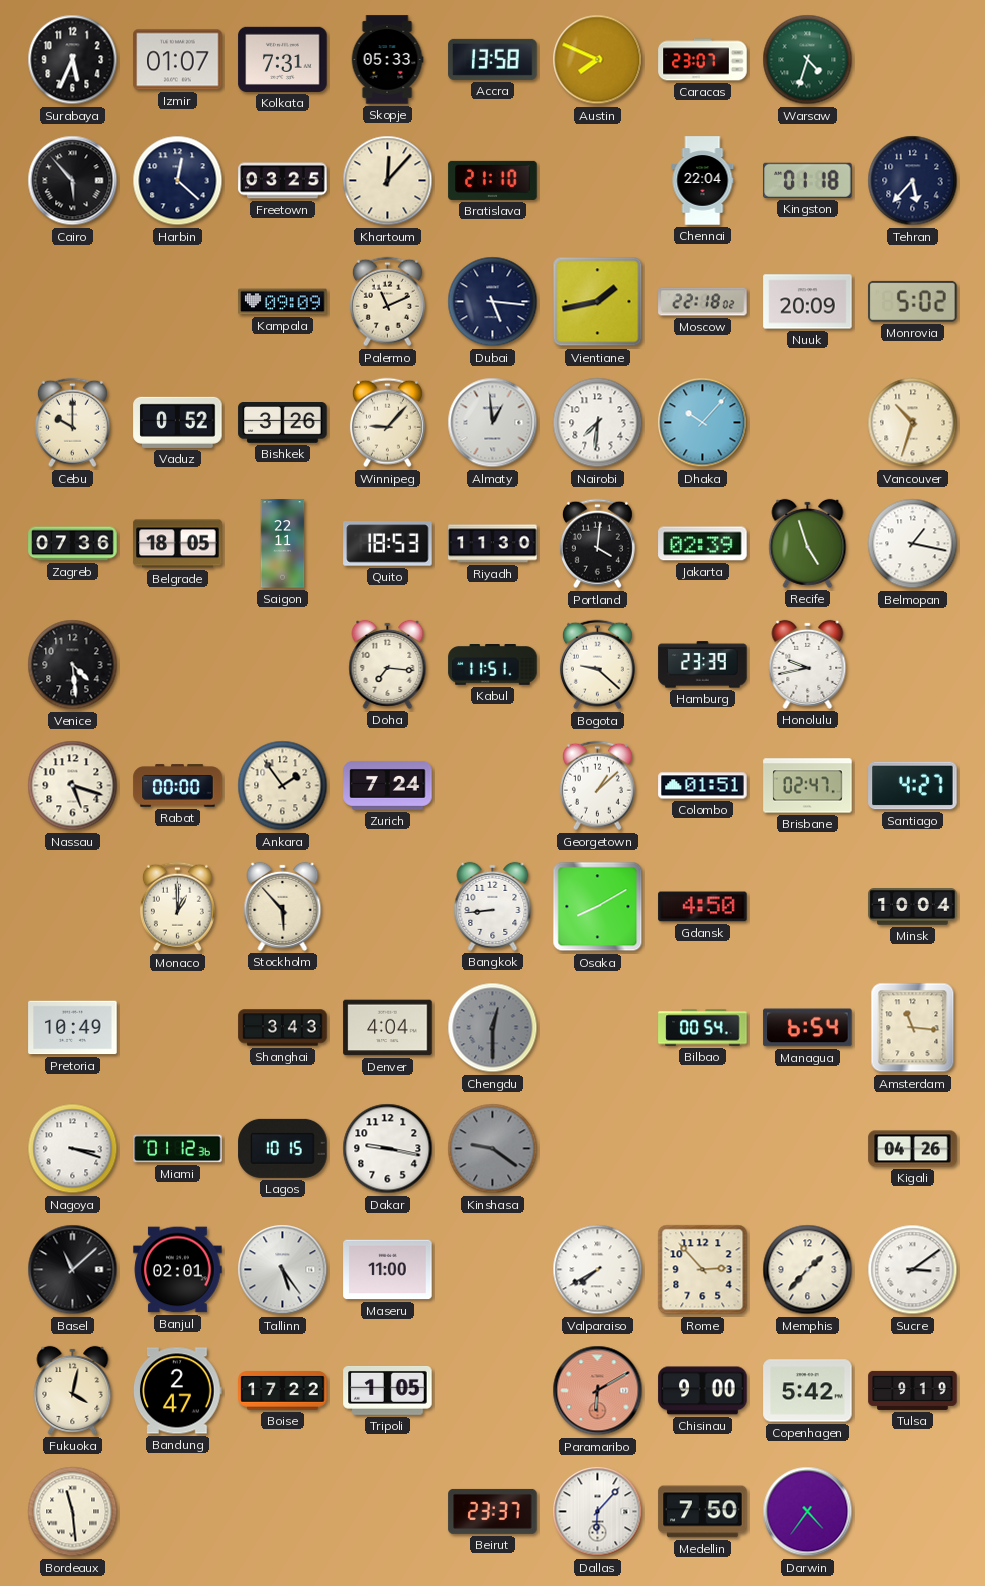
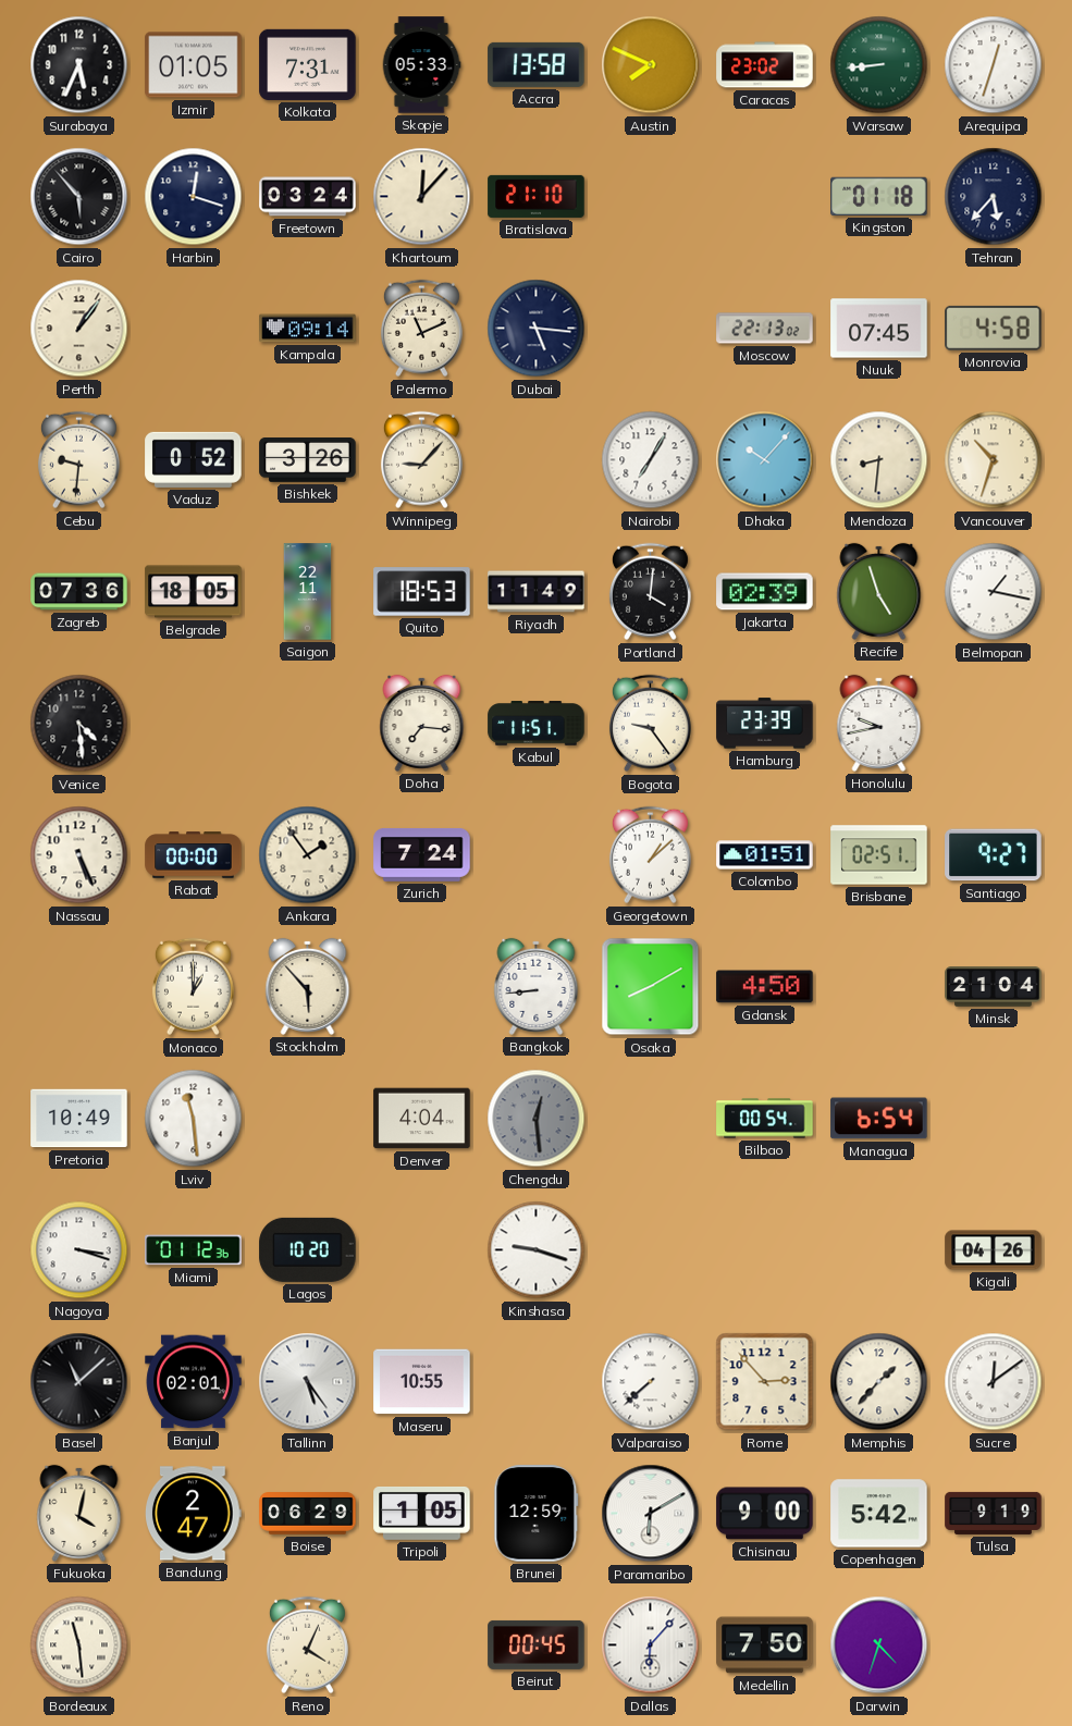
Izmir: 01:07 -> 01:05
Caracas: 23:07 -> 23:02
Warsaw: 4:33 -> 8:44
Arequipa: none -> 12:33
Harbin: 12:22 -> 12:18
Freetown: 03:25 -> 03:24
Chennai: 22:04 -> none
Perth: none -> 1:06
Kampala: 09:09 -> 09:14
Vientiane: 1:43 -> none
Moscow: 22:18 -> 22:13
Nuuk: 20:09 -> 07:45
Monrovia: 5:02 -> 4:58
Cebu: 10:00 -> 9:31
Almaty: 12:59 -> none
Nairobi: 7:31 -> 7:05
Mendoza: none -> 8:31
Riyadh: 11:30 -> 11:49
Bogota: 9:22 -> 9:24
Nassau: 5:18 -> 5:26
Brisbane: 02:47 -> 02:51
Santiago: 4:27 -> 9:27
Minsk: 10:04 -> 21:04
Lviv: none -> 11:29
Shanghai: 3:43 -> none
Chengdu: 12:30 -> 12:29
Amsterdam: 11:16 -> none
Lagos: 10:15 -> 10:20
Dakar: 9:17 -> none
Kinshasa: 9:21 -> 9:18
Kinshasa dial: grey -> white
Maseru: 11:00 -> 10:55
Valparaiso: 7:40 -> 7:38
Sucre: 3:09 -> 12:09
Boise: 17:22 -> 06:29
Brunei: none -> 12:59
Paramaribo dial: salmon -> white
Reno: none -> 4:04
Beirut: 23:37 -> 00:45
Darwin: 4:36 -> 4:33
